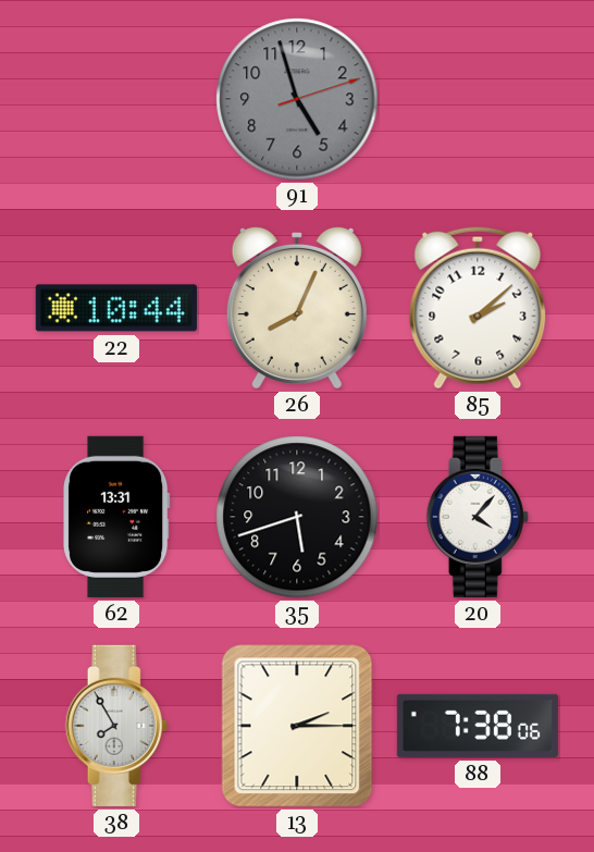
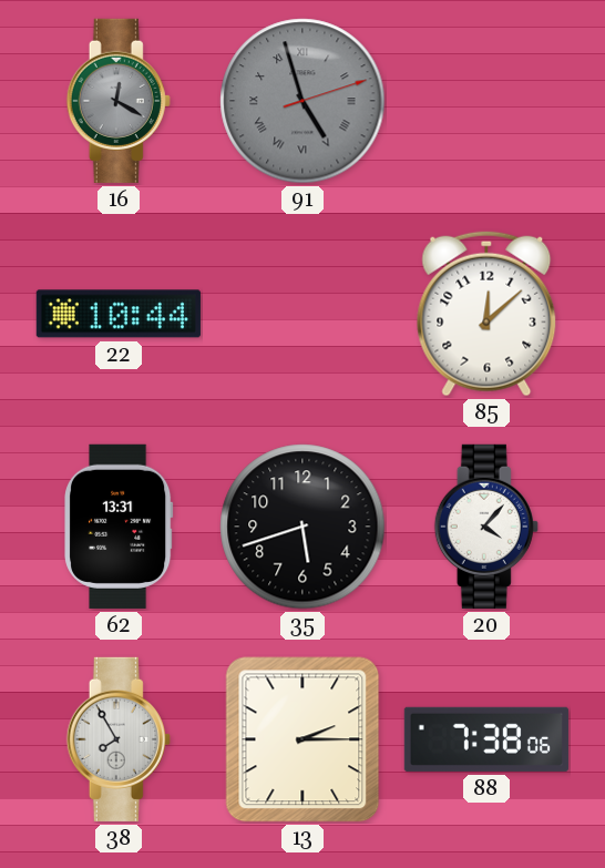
16: none -> 12:20
91 numerals: Arabic -> Roman
26: 8:04 -> none
85: 2:08 -> 12:08
